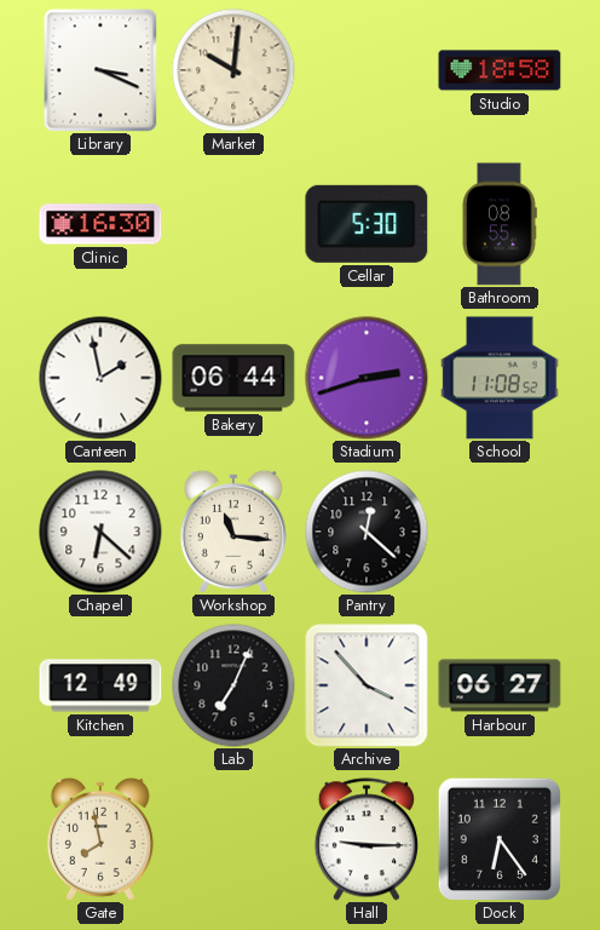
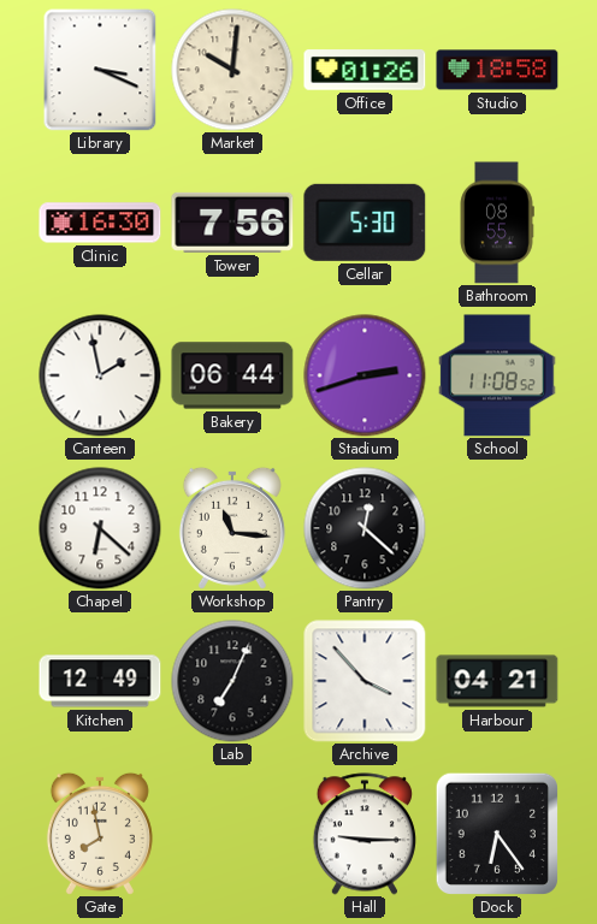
Office: none -> 01:26
Tower: none -> 7:56
Harbour: 06:27 -> 04:21
